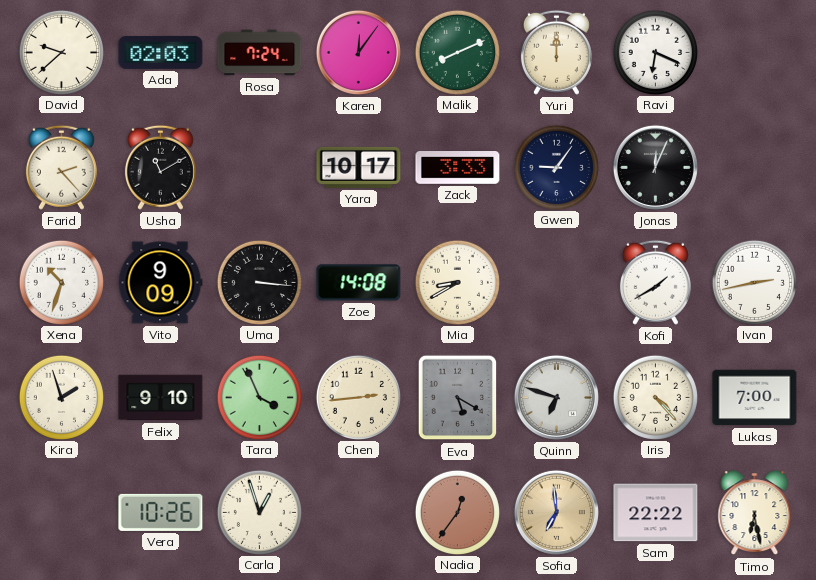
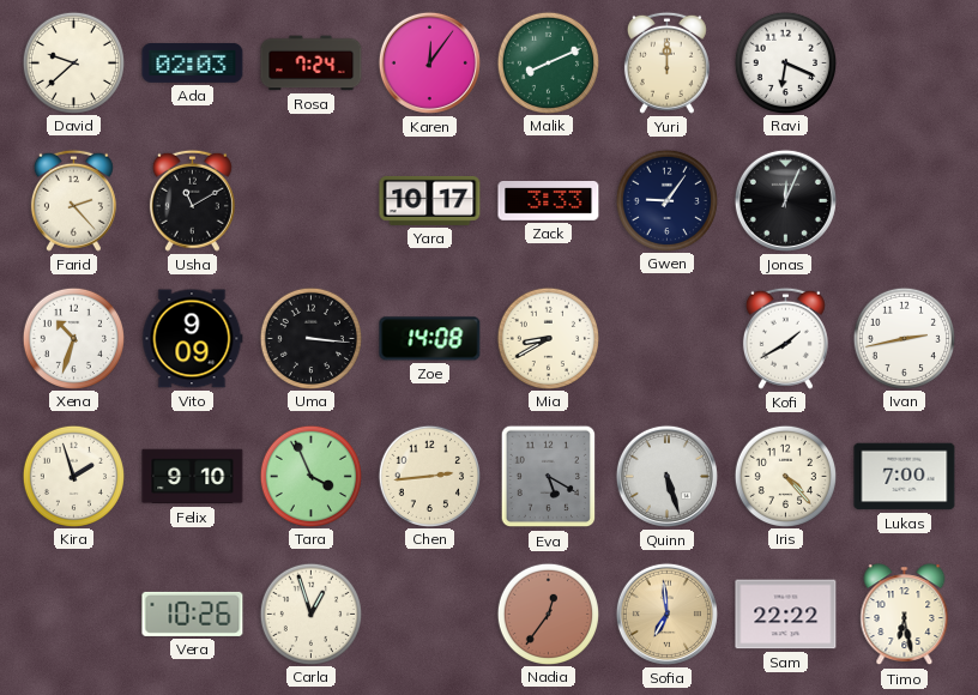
Quinn: 6:48 -> 5:27
